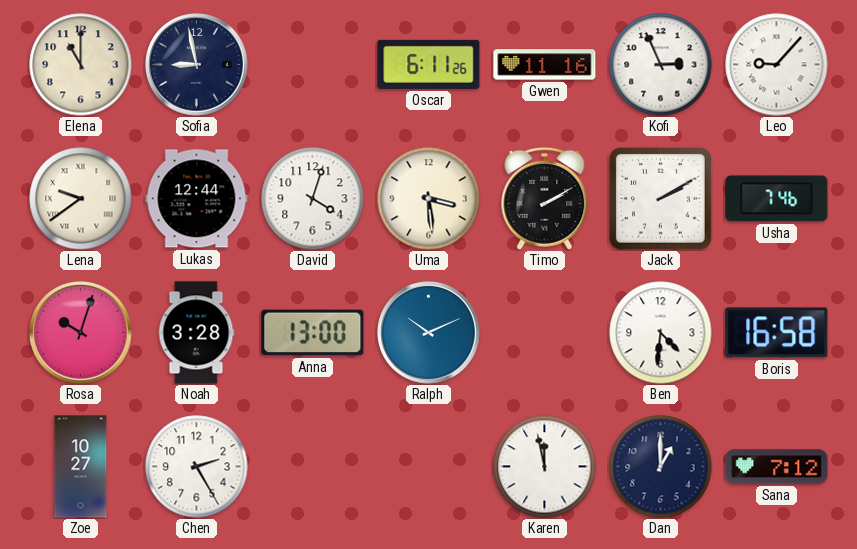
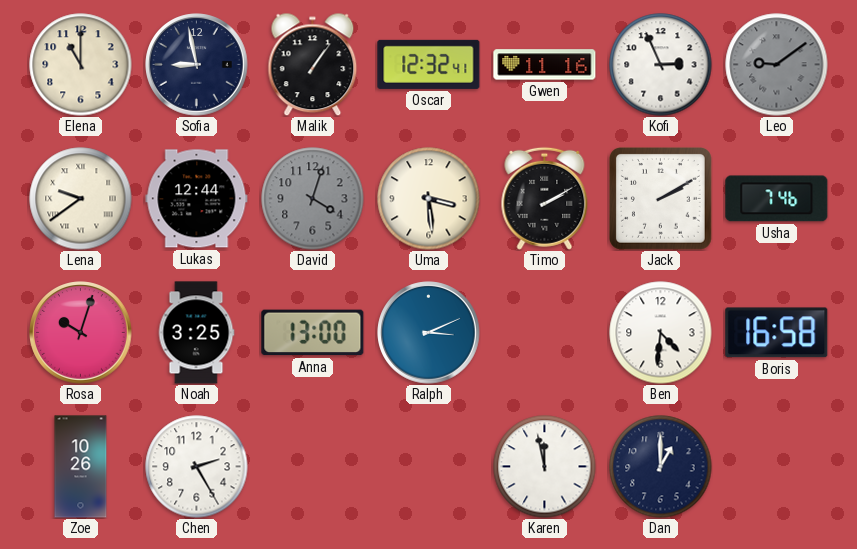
Malik: none -> 1:06
Oscar: 6:11 -> 12:32
Leo: 9:07 -> 9:09
Leo dial: white -> grey
David dial: white -> grey
Noah: 3:28 -> 3:25
Ralph: 10:11 -> 3:11
Zoe: 10:27 -> 10:26
Sana: 7:12 -> none
